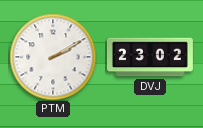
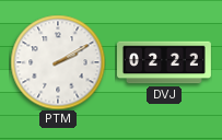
DVJ: 23:02 -> 02:22
